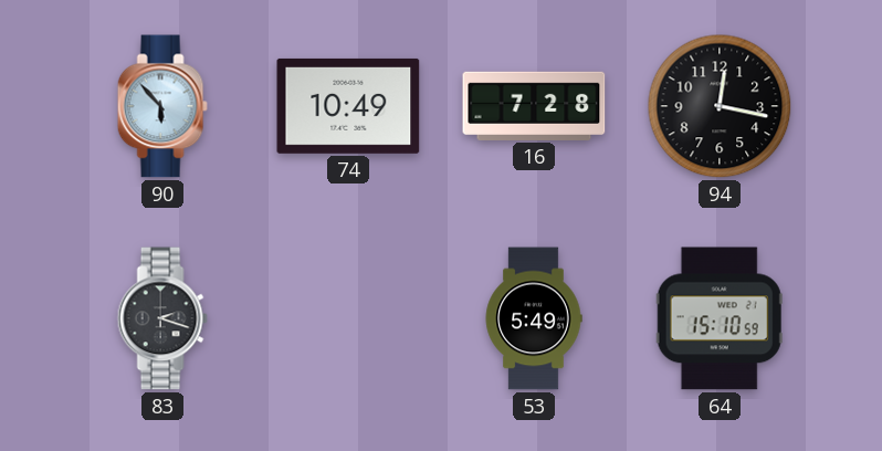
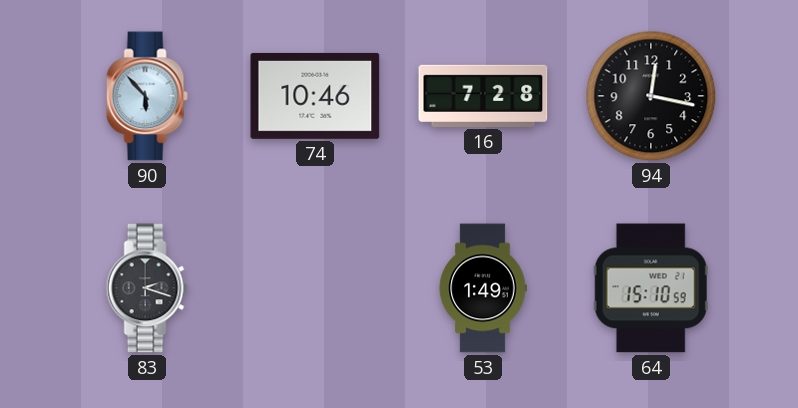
74: 10:49 -> 10:46
53: 5:49 -> 1:49
